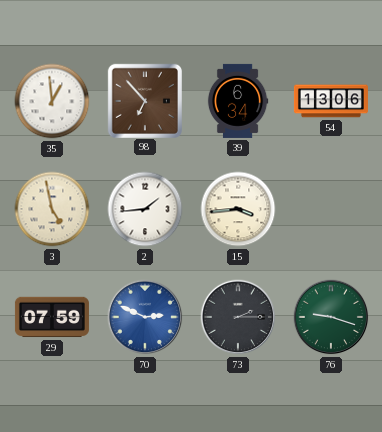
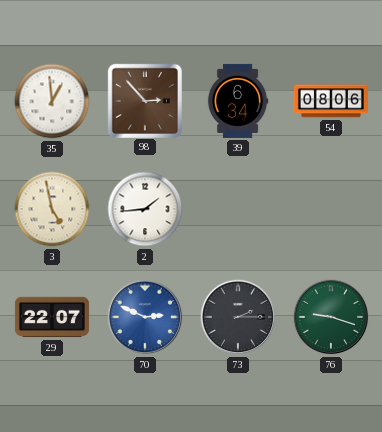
98: 6:53 -> 2:53
54: 13:06 -> 08:06
15: 3:44 -> none
29: 07:59 -> 22:07
